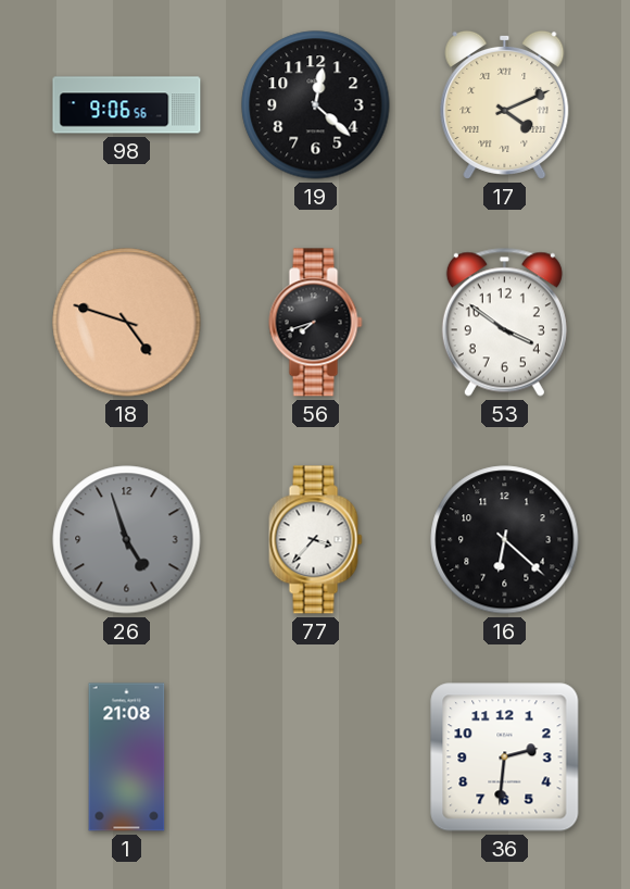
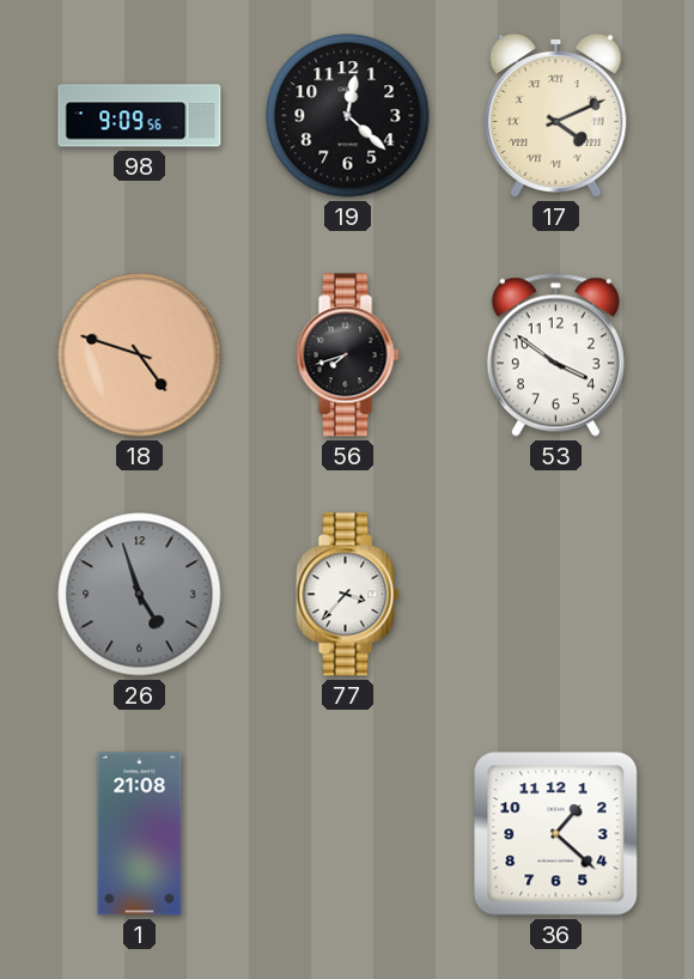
98: 9:06 -> 9:09
16: 6:22 -> none
36: 2:31 -> 1:22
